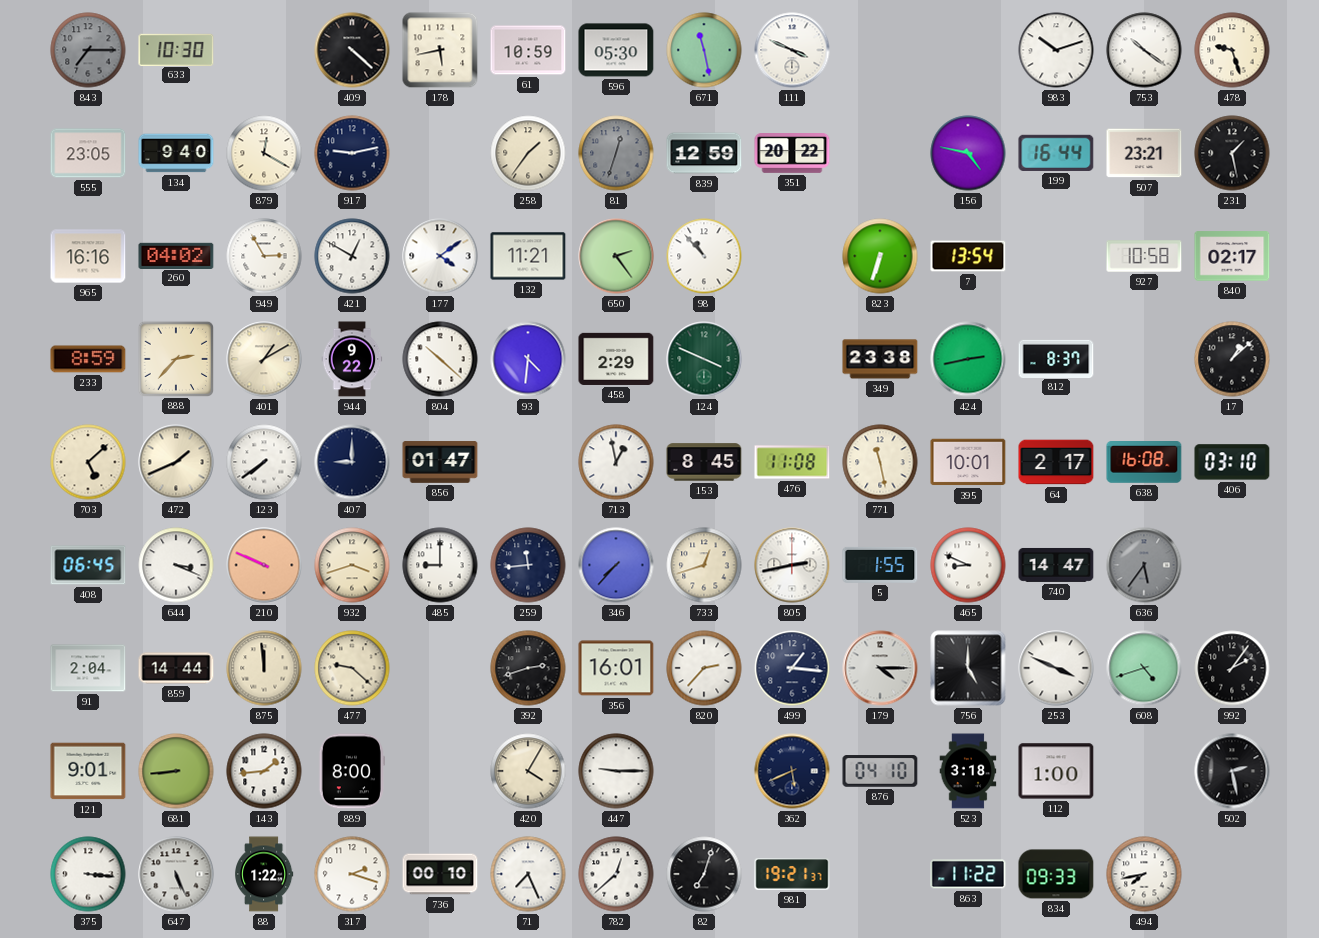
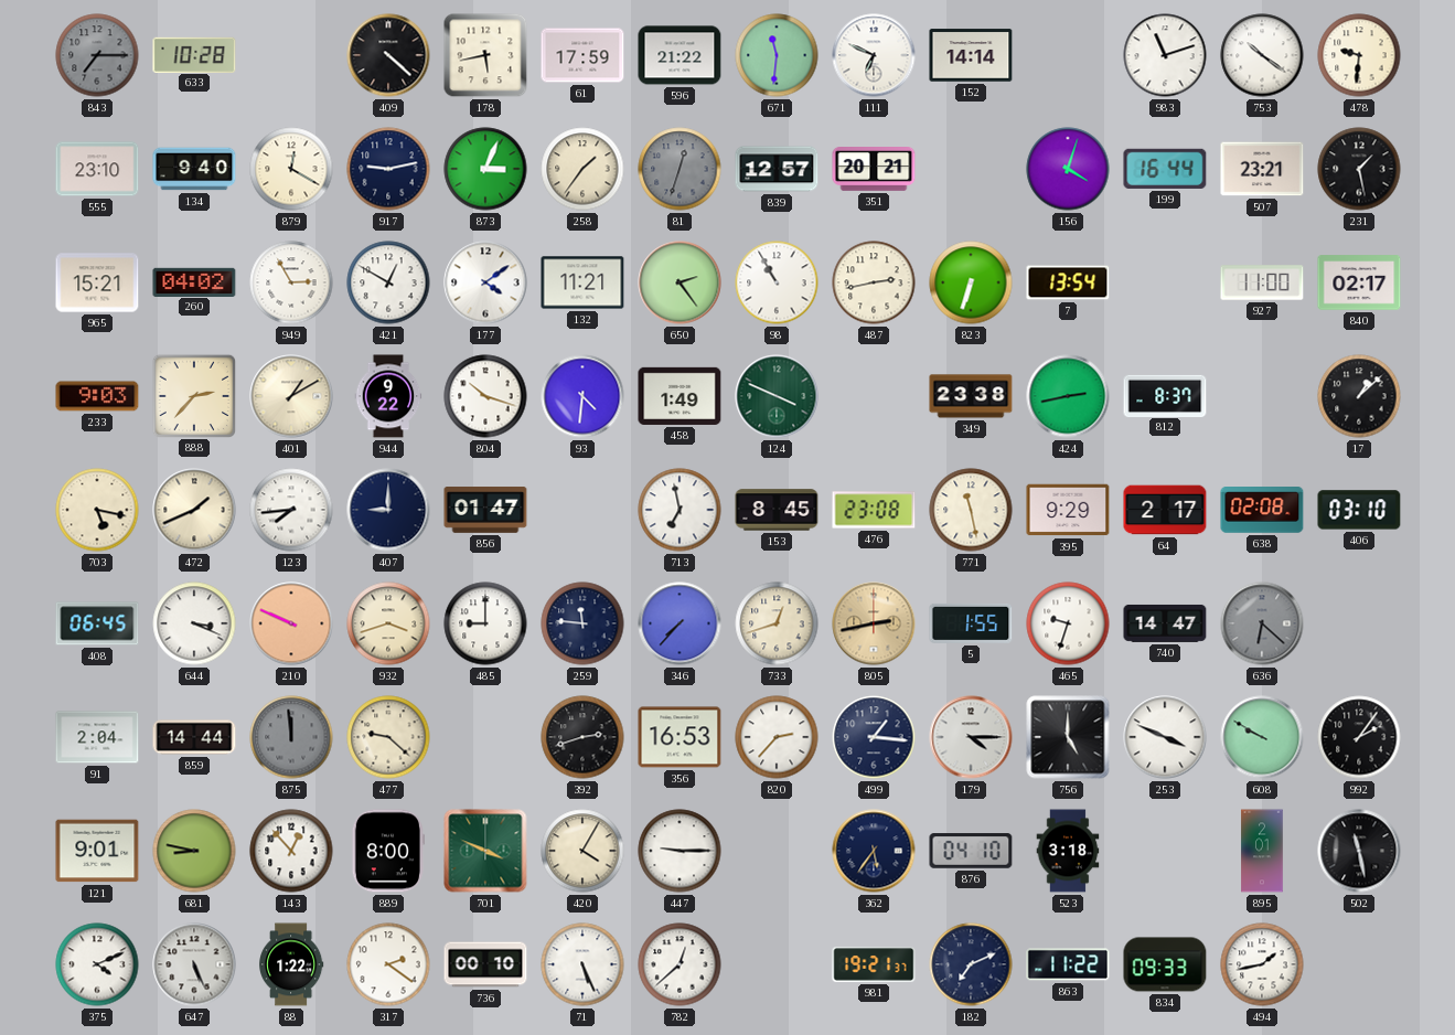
633: 10:30 -> 10:28
61: 10:59 -> 17:59
596: 05:30 -> 21:22
671: 11:28 -> 11:31
111: 3:49 -> 6:49
152: none -> 14:14
983: 10:12 -> 11:12
478: 9:27 -> 9:31
555: 23:05 -> 23:10
873: none -> 3:04
839: 12:59 -> 12:57
351: 20:22 -> 20:21
156: 4:47 -> 4:03
965: 16:16 -> 15:21
98: 10:53 -> 10:55
487: none -> 2:43
927: 10:58 -> 11:00
233: 8:59 -> 9:03
804: 10:22 -> 10:18
458: 2:29 -> 1:49
703: 5:08 -> 5:17
123: 7:39 -> 7:44
713: 12:58 -> 6:58
476: 11:08 -> 23:08
395: 10:01 -> 9:29
638: 16:08 -> 02:08
259: 11:44 -> 11:46
805 dial: white -> champagne
465: 8:49 -> 9:33
636: 5:36 -> 6:22
875 dial: cream -> grey
356: 16:01 -> 16:53
608: 4:42 -> 9:50
681: 8:44 -> 8:47
143: 1:44 -> 12:53
701: none -> 3:49
362: 5:41 -> 5:36
112: 1:00 -> none
895: none -> 2:01
502: 2:28 -> 11:28
375: 3:16 -> 4:11
317: 2:18 -> 2:21
71: 7:26 -> 5:26
82: 7:03 -> none
182: none -> 7:11
494: 7:43 -> 1:43
